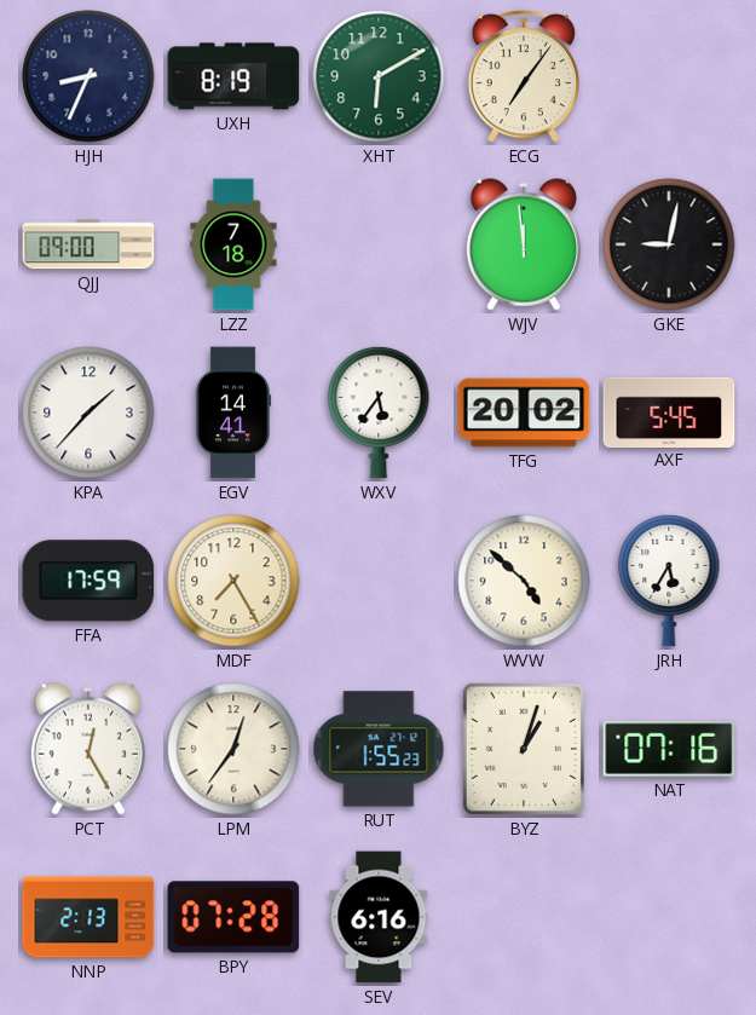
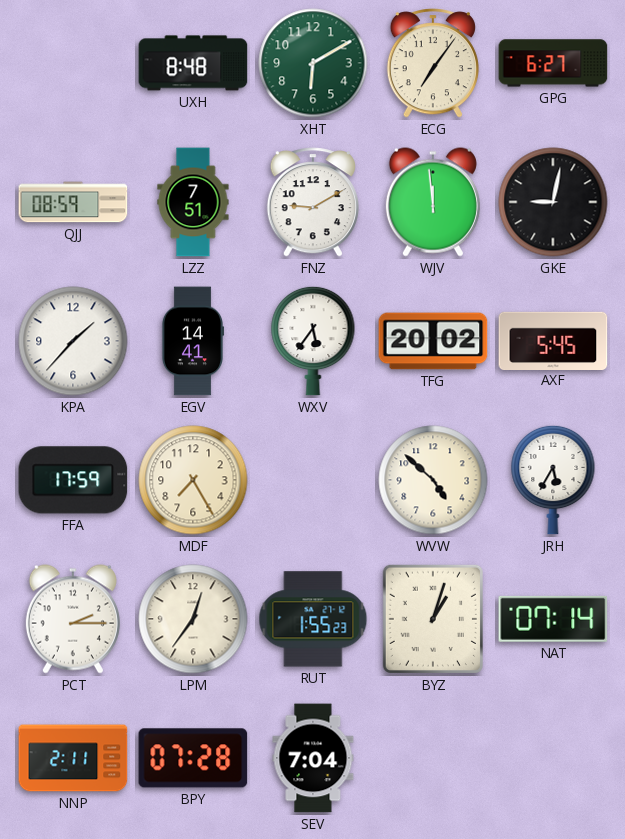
HJH: 8:34 -> none
UXH: 8:19 -> 8:48
GPG: none -> 6:27
QJJ: 09:00 -> 08:59
LZZ: 7:18 -> 7:51
FNZ: none -> 9:10
PCT: 12:25 -> 2:15
NAT: 07:16 -> 07:14
NNP: 2:13 -> 2:11
SEV: 6:16 -> 7:04
